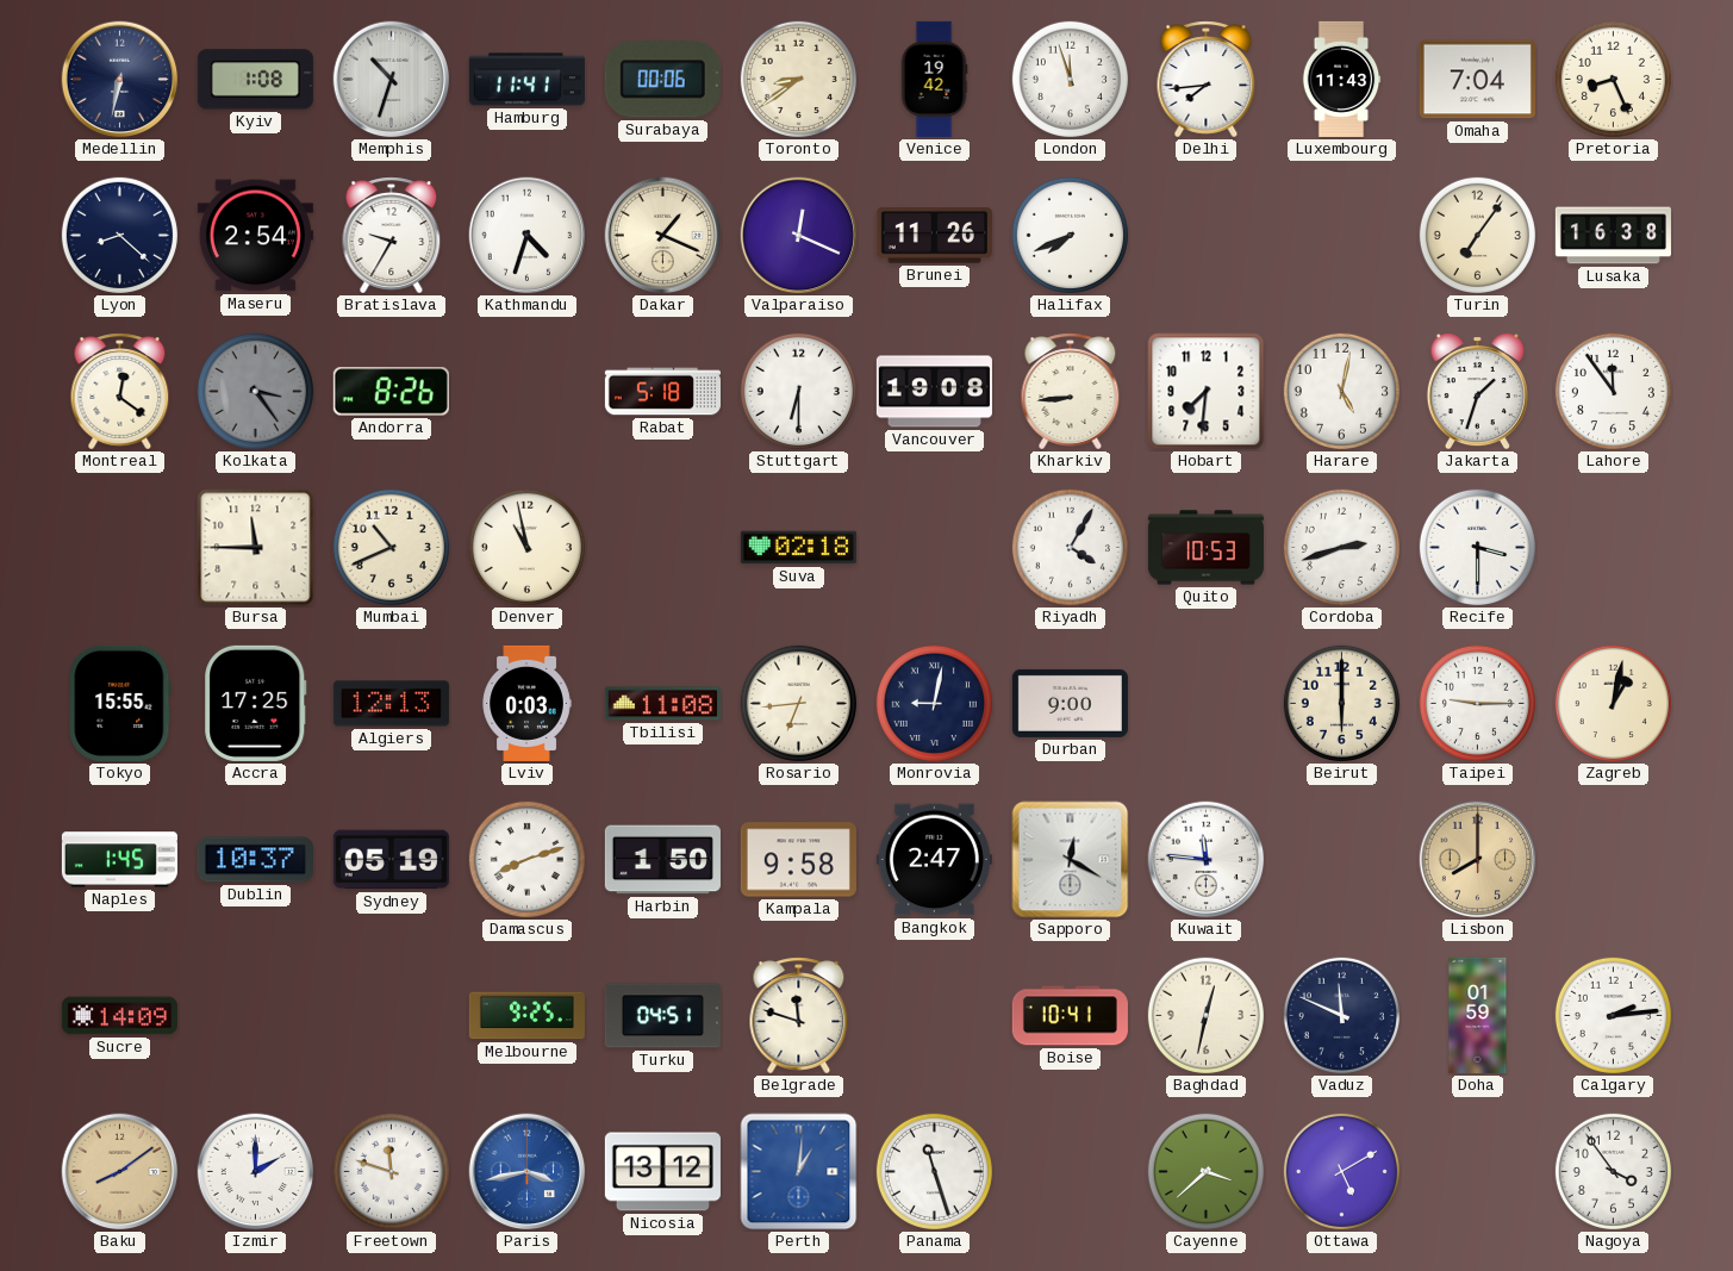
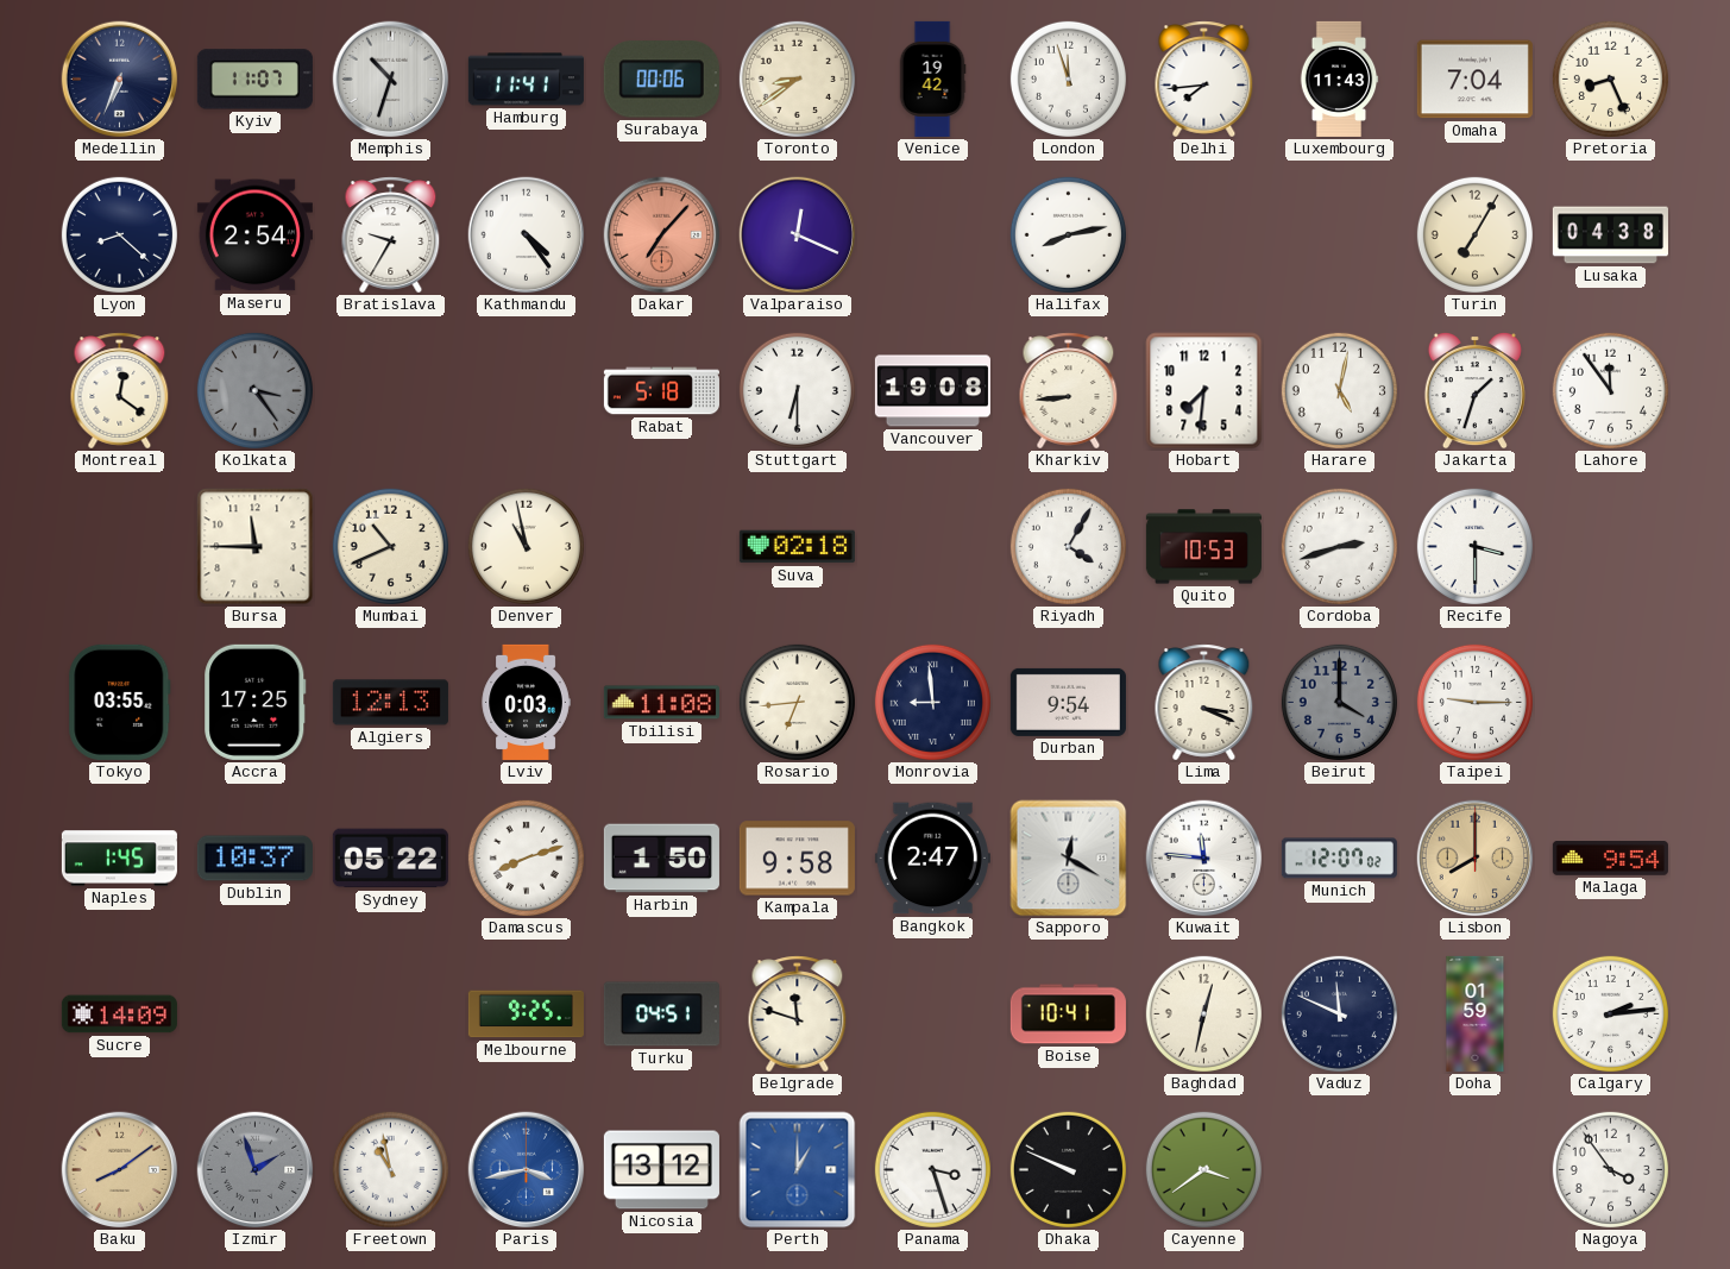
Medellin: 6:32 -> 6:34
Kyiv: 1:08 -> 11:07
Kathmandu: 4:33 -> 4:24
Dakar: 1:19 -> 7:07
Dakar dial: cream -> salmon
Brunei: 11:26 -> none
Halifax: 7:41 -> 8:13
Turin: 7:06 -> 7:05
Lusaka: 16:38 -> 04:38
Andorra: 8:26 -> none
Tokyo: 15:55 -> 03:55
Monrovia: 9:02 -> 8:59
Durban: 9:00 -> 9:54
Lima: none -> 3:19
Beirut: 6:00 -> 4:00
Beirut dial: cream -> grey
Zagreb: 1:02 -> none
Sydney: 05:19 -> 05:22
Munich: none -> 12:07
Malaga: none -> 9:54
Izmir: 2:00 -> 1:57
Izmir dial: white -> grey
Freetown: 11:48 -> 10:58
Perth: 1:01 -> 1:00
Panama: 11:27 -> 3:27
Dhaka: none -> 9:49
Cayenne: 3:38 -> 3:39
Ottawa: 5:10 -> none
